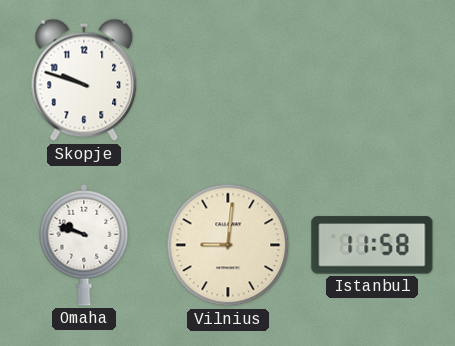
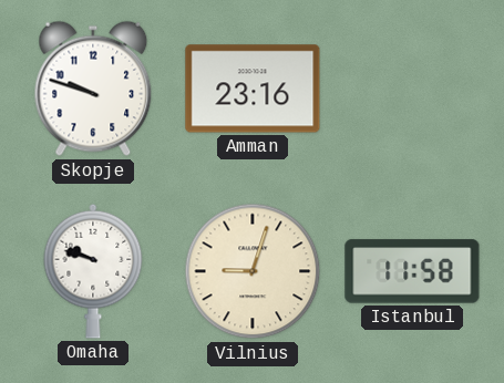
Amman: none -> 23:16
Vilnius: 9:01 -> 9:03
